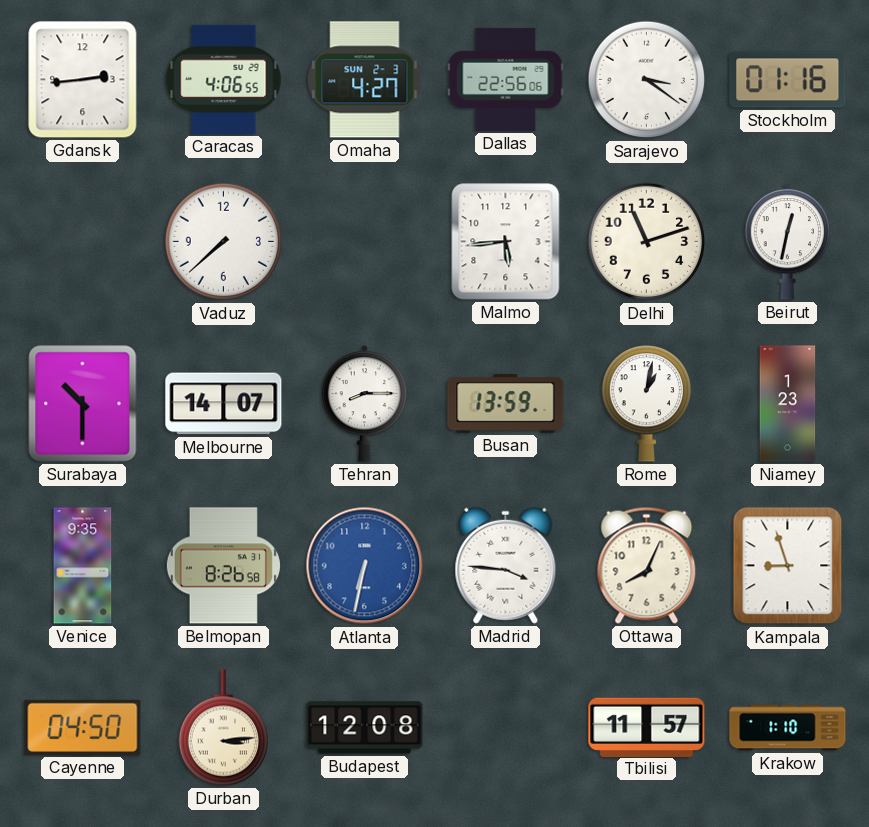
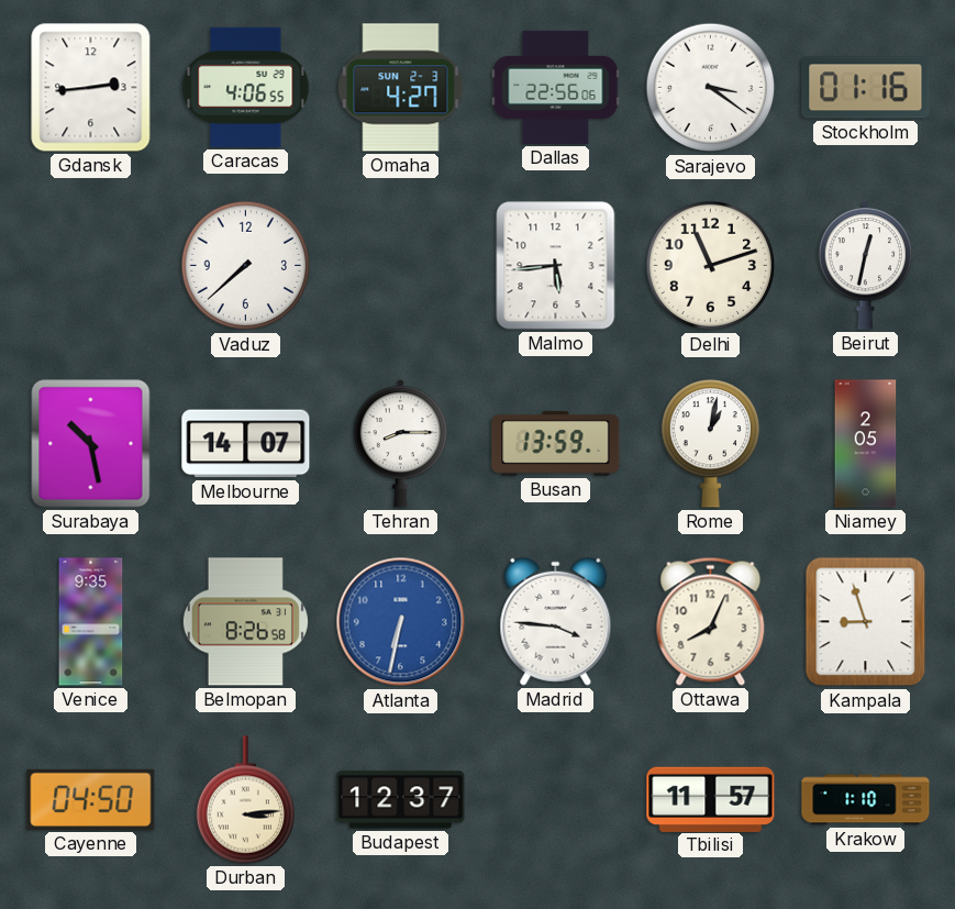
Surabaya: 10:30 -> 10:28
Niamey: 1:23 -> 2:05
Budapest: 12:08 -> 12:37
